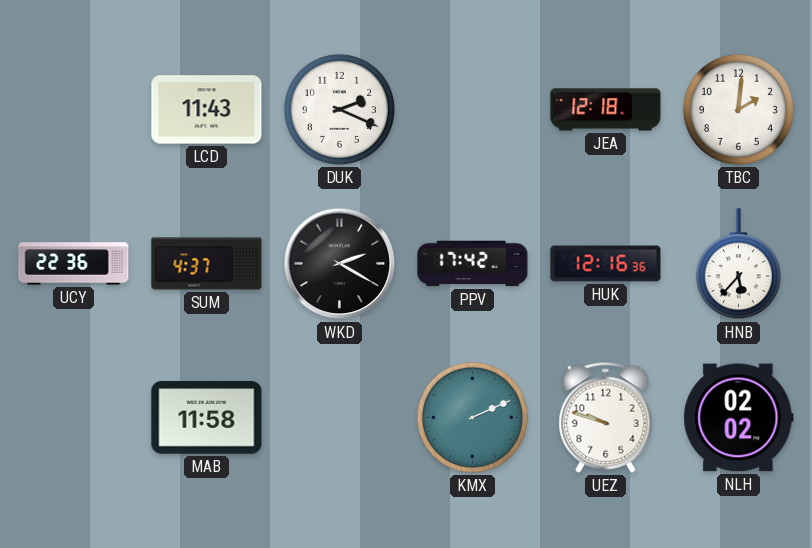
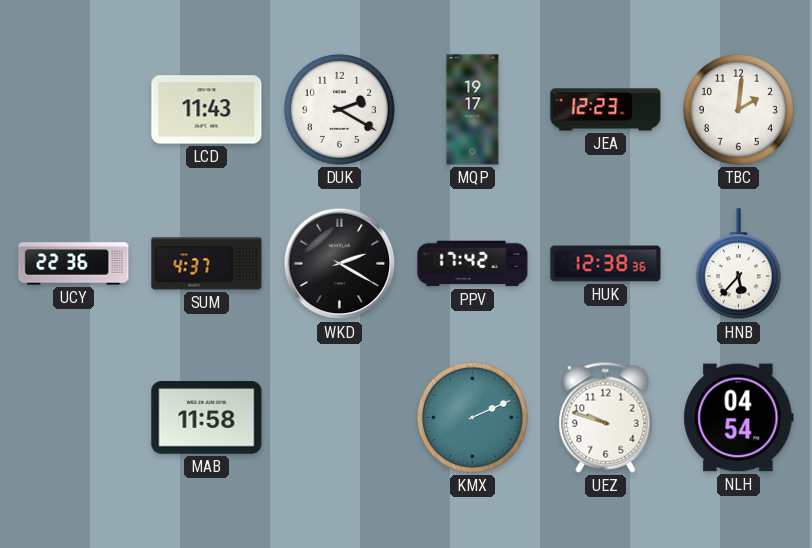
DUK: 2:19 -> 2:20
MQP: none -> 19:17
JEA: 12:18 -> 12:23
HUK: 12:16 -> 12:38
NLH: 02:02 -> 04:54
